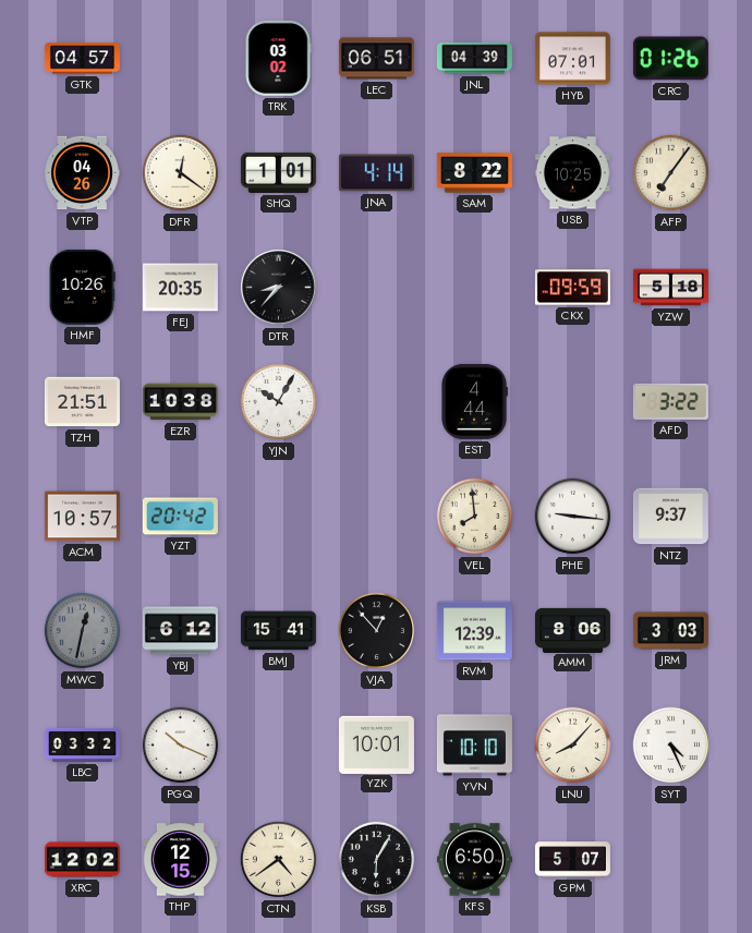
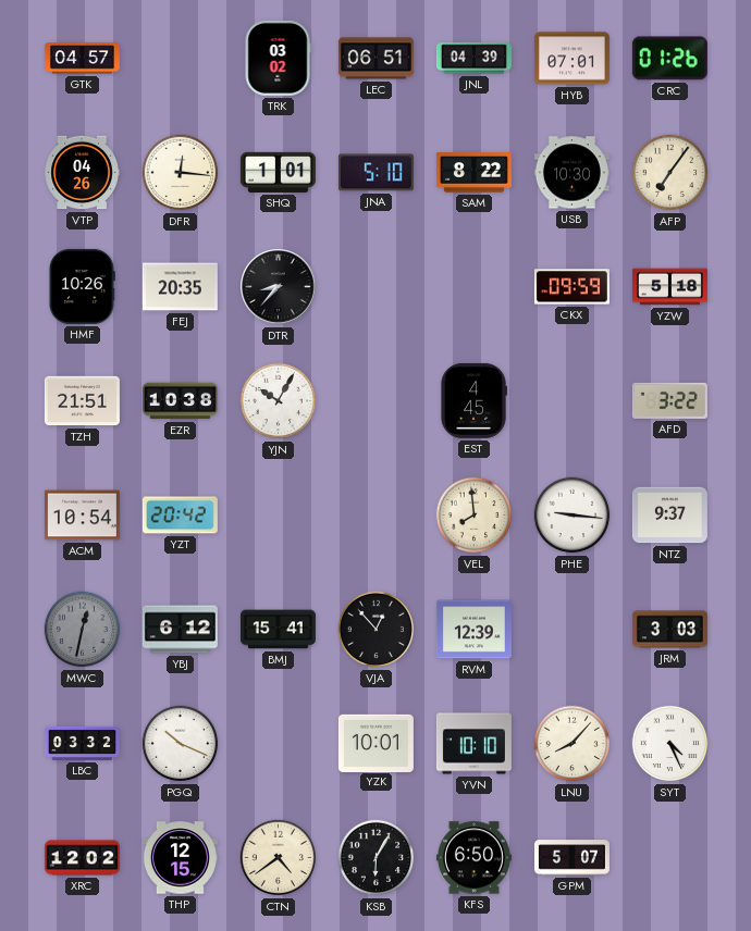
DFR: 12:21 -> 12:16
JNA: 4:14 -> 5:10
USB: 10:25 -> 10:30
EST: 4:44 -> 4:45
ACM: 10:57 -> 10:54
AMM: 8:06 -> none
